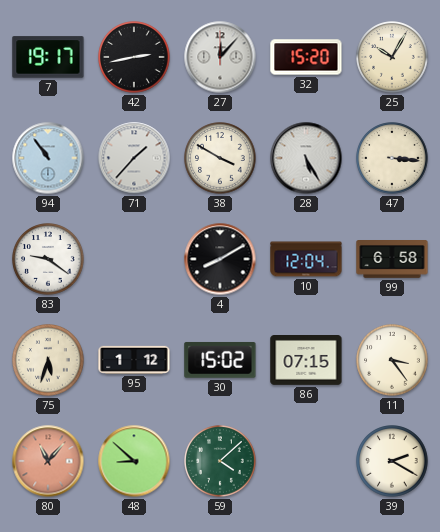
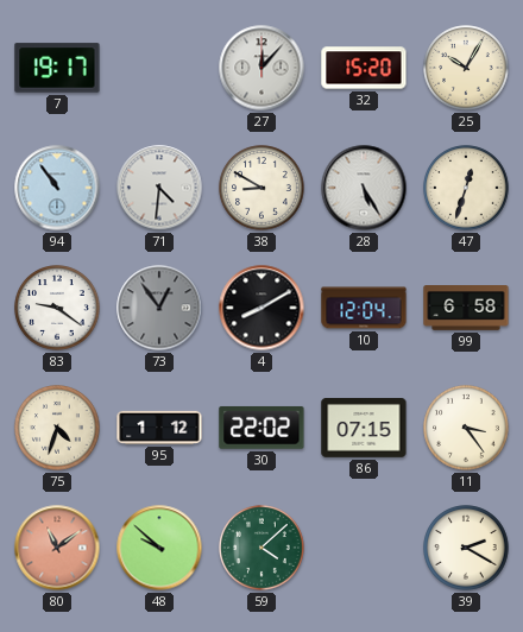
42: 2:43 -> none
71: 1:37 -> 4:31
38: 3:50 -> 8:50
47: 3:16 -> 12:33
73: none -> 12:54
75: 5:33 -> 4:33
30: 15:02 -> 22:02
80: 11:07 -> 11:09
48: 8:52 -> 9:52
